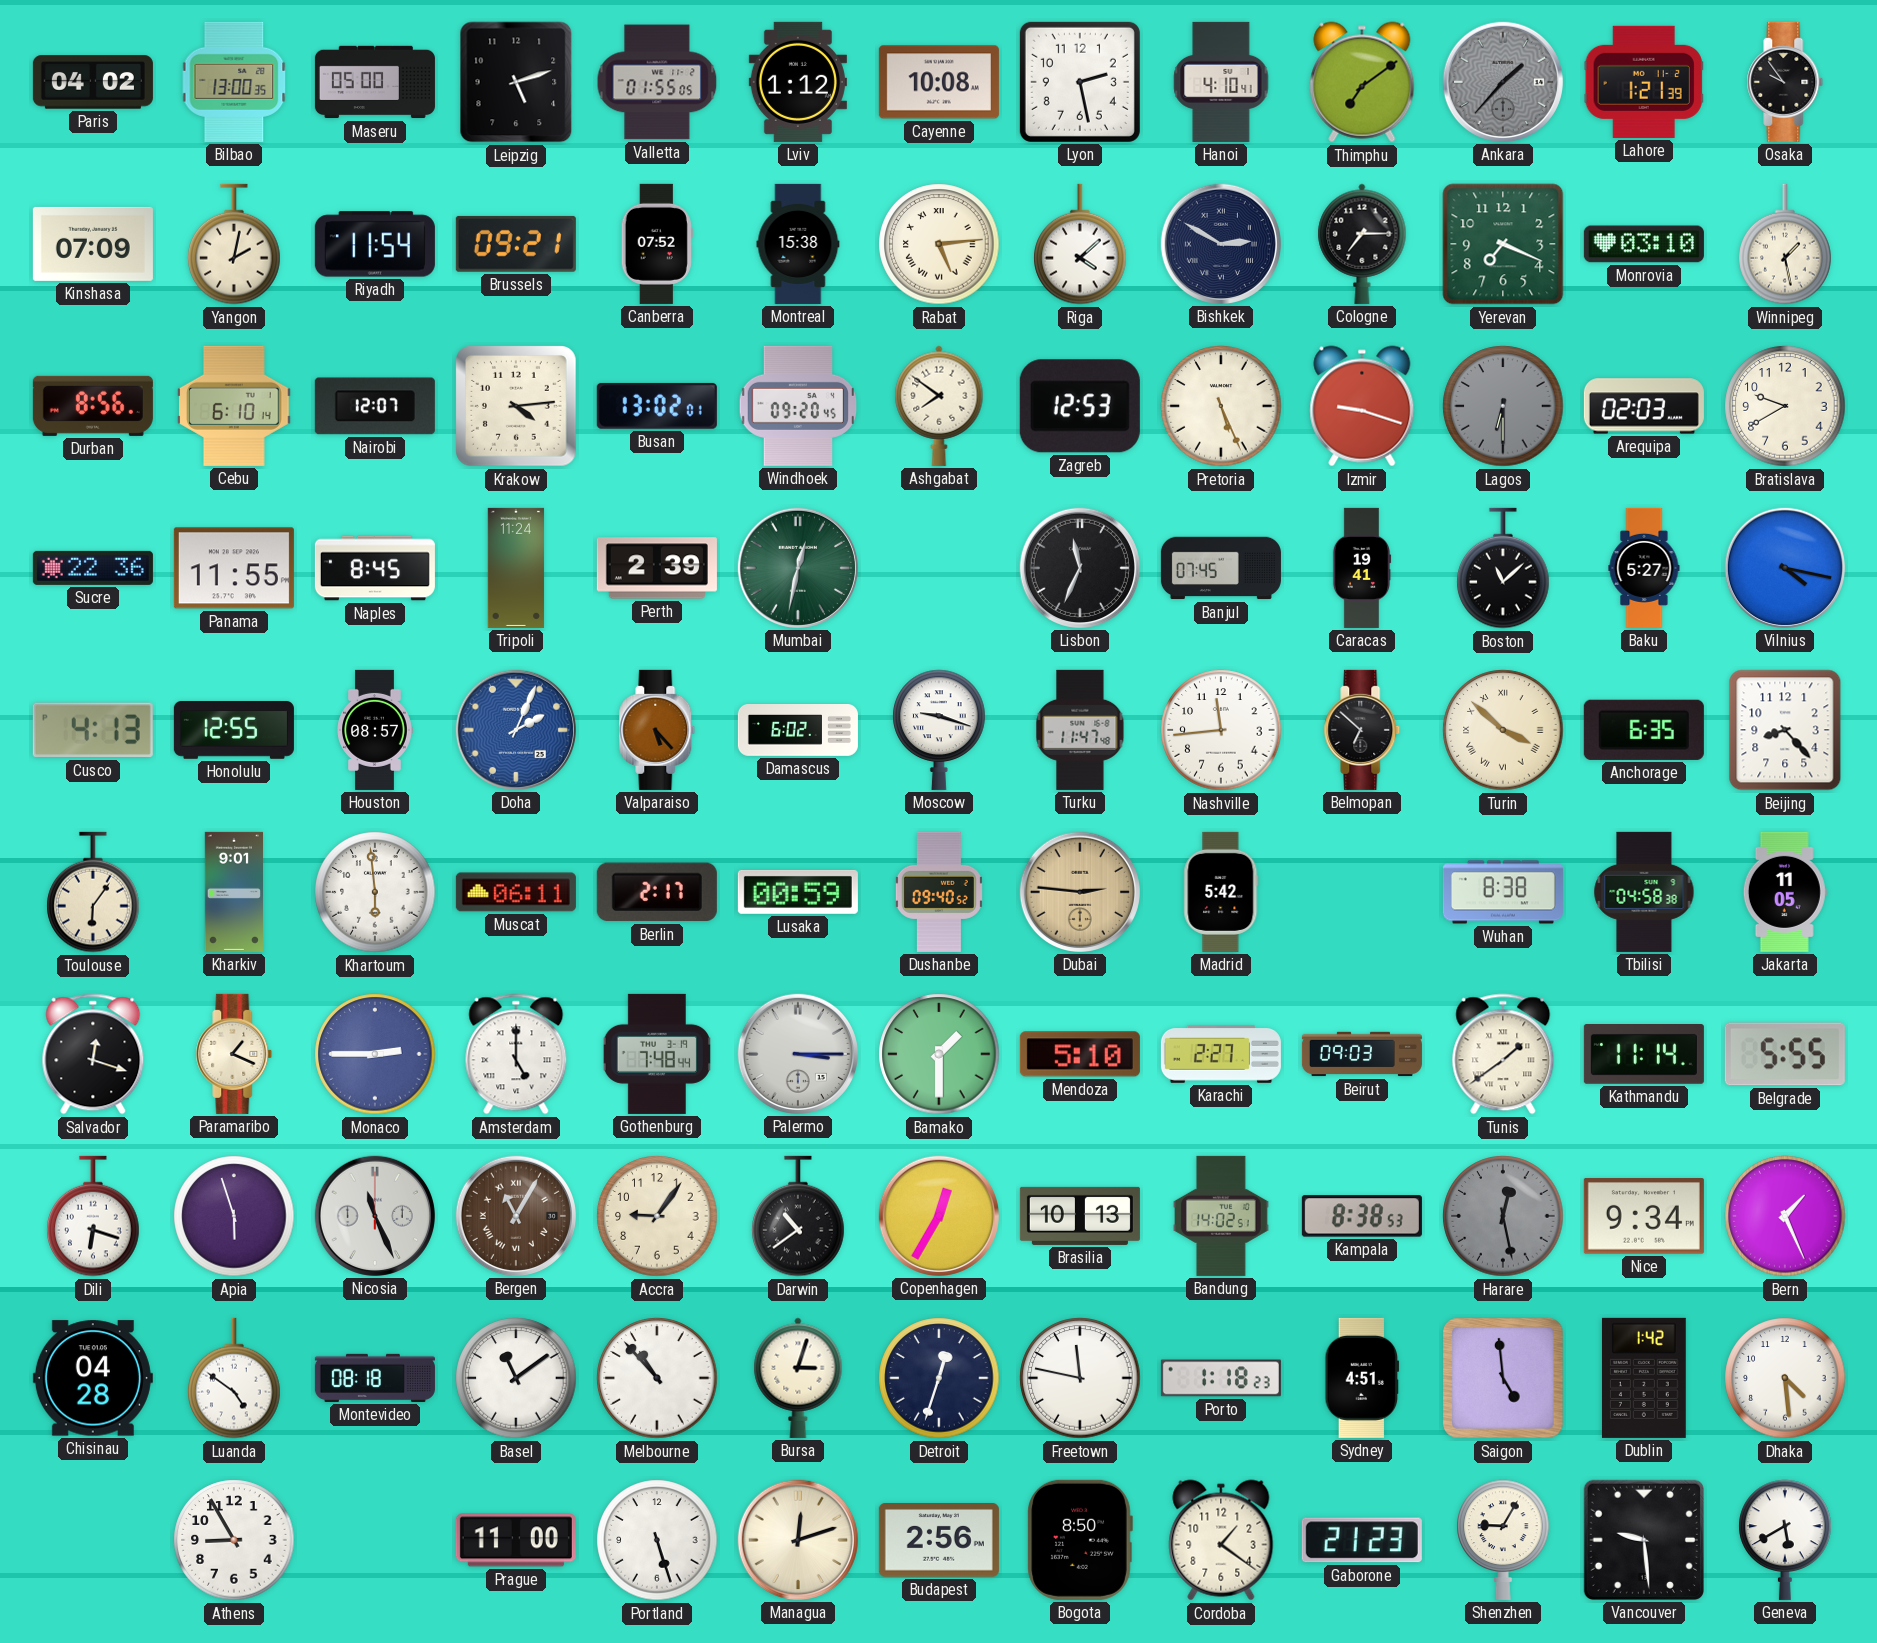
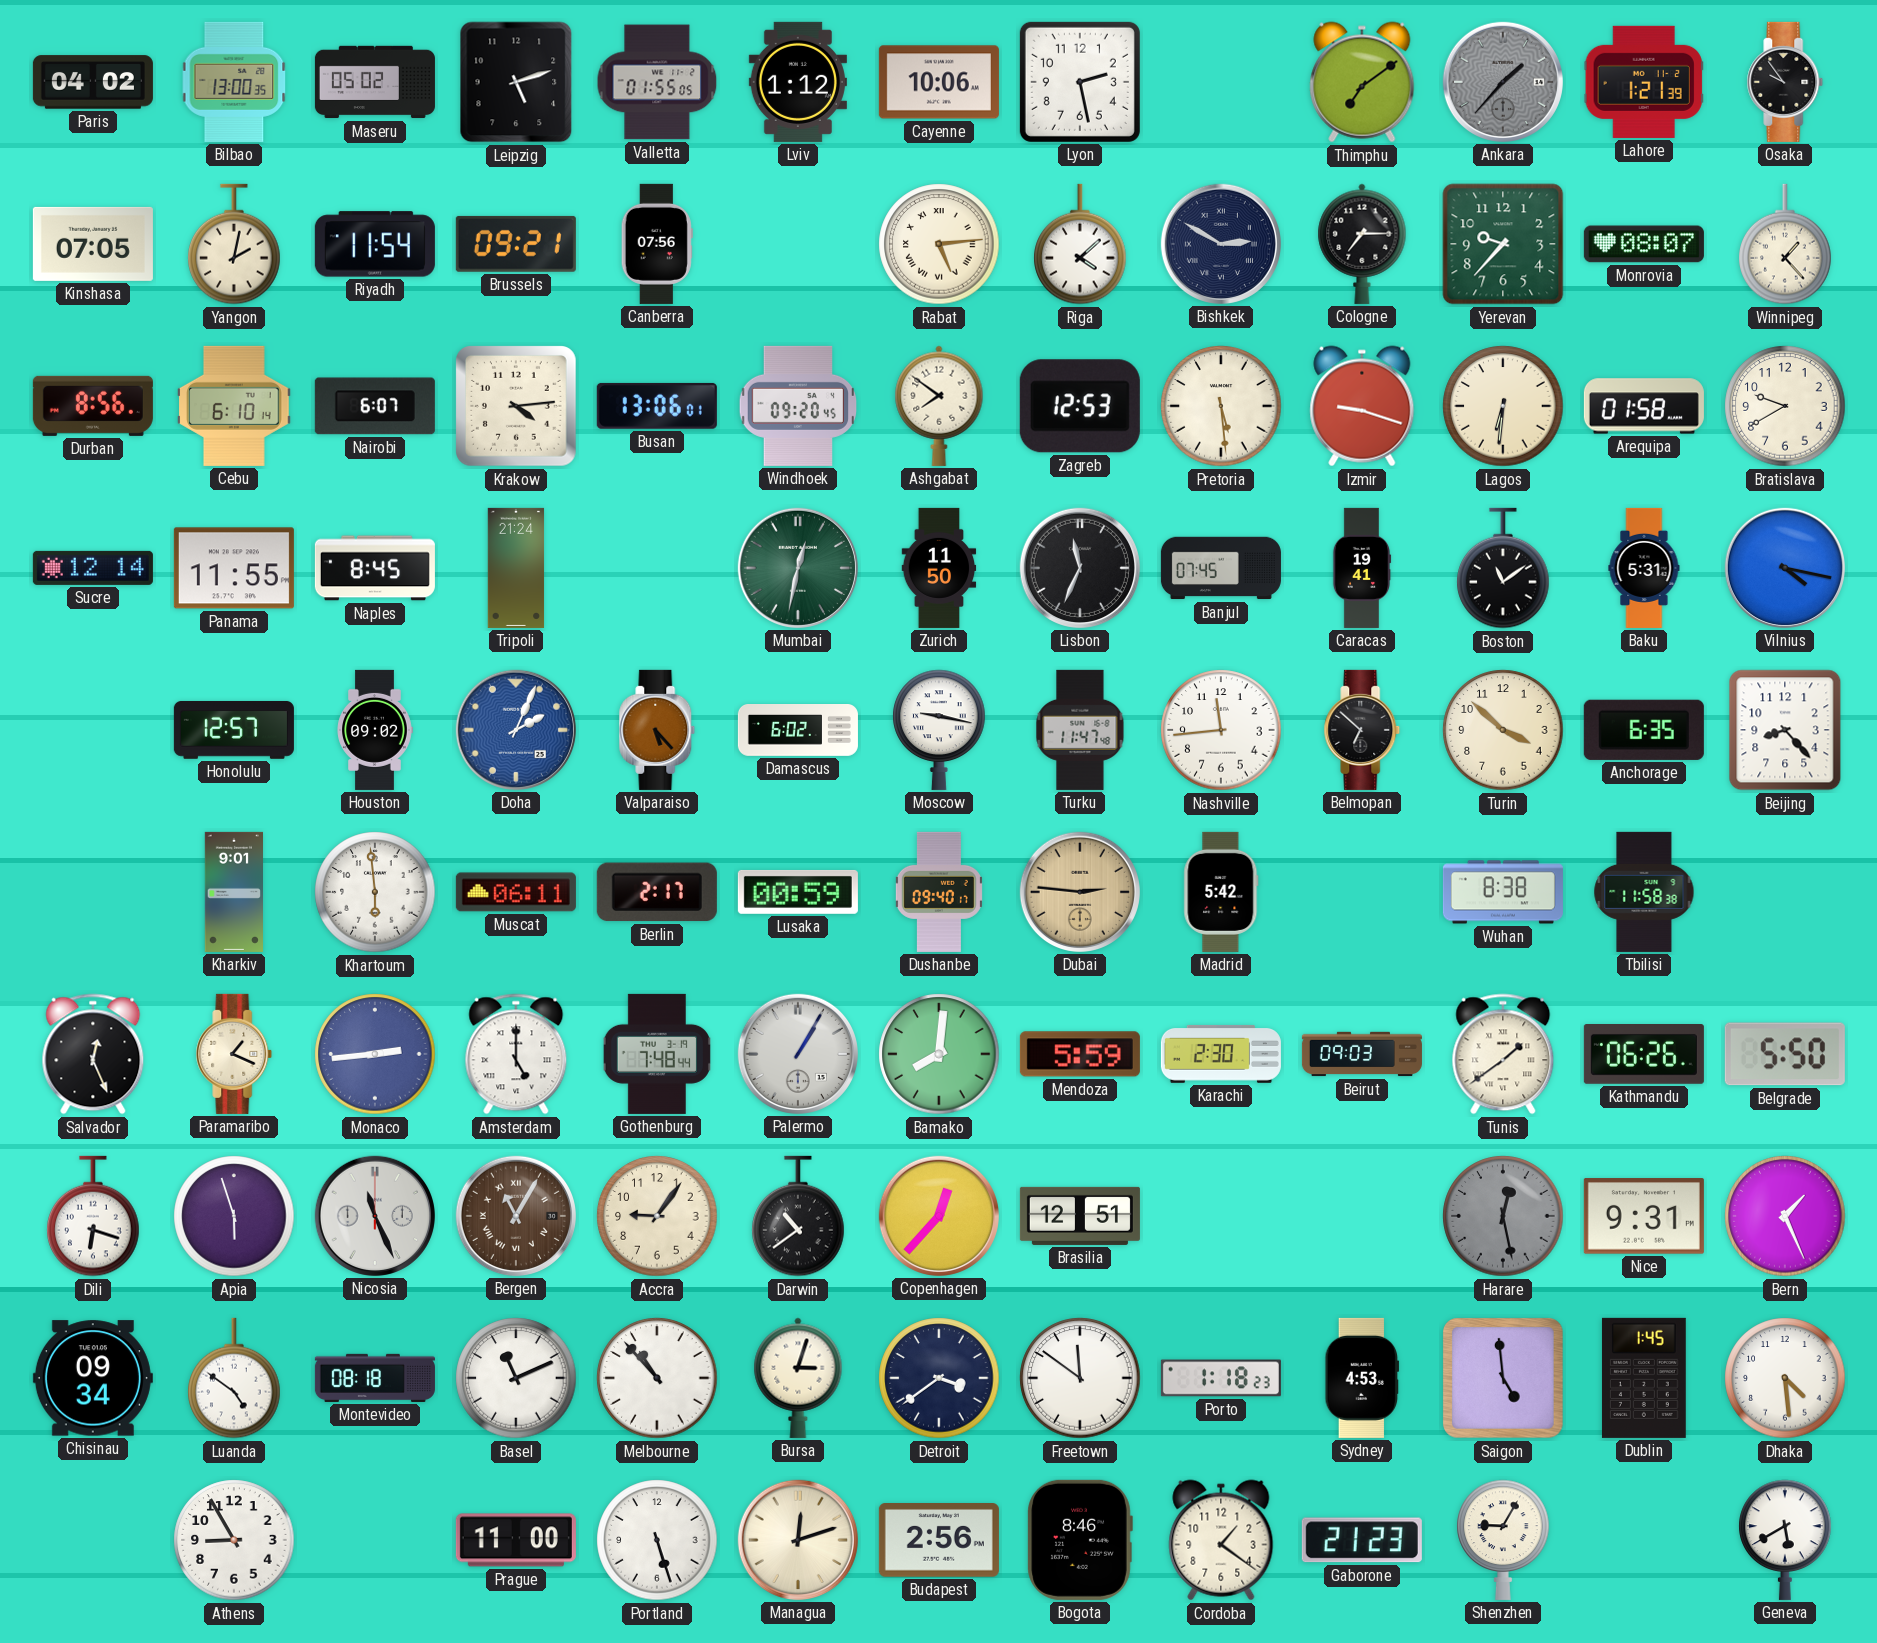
Maseru: 05:00 -> 05:02
Cayenne: 10:08 -> 10:06
Hanoi: 4:10 -> none
Kinshasa: 07:09 -> 07:05
Canberra: 07:52 -> 07:56
Montreal: 15:38 -> none
Yerevan: 7:19 -> 9:37
Monrovia: 03:10 -> 08:07
Winnipeg: 1:28 -> 1:23
Nairobi: 12:07 -> 6:07
Busan: 13:02 -> 13:06
Pretoria: 5:26 -> 5:29
Lagos: 6:30 -> 6:31
Lagos dial: grey -> cream
Arequipa: 02:03 -> 01:58
Sucre: 22:36 -> 12:14
Tripoli: 11:24 -> 21:24
Perth: 2:39 -> none
Zurich: none -> 11:50
Boston: 11:08 -> 11:09
Baku: 5:27 -> 5:31
Cusco: 4:13 -> none
Honolulu: 12:55 -> 12:57
Houston: 08:57 -> 09:02
Moscow: 9:18 -> 9:17
Turin numerals: Roman -> Arabic
Toulouse: 6:06 -> none
Dushanbe: 09:40:52 -> 09:40:17
Tbilisi: 04:58 -> 11:58
Jakarta: 11:05 -> none
Salvador: 12:18 -> 12:26
Monaco: 2:45 -> 2:44
Palermo: 3:15 -> 1:05
Bamako: 1:30 -> 8:01
Mendoza: 5:10 -> 5:59
Karachi: 2:27 -> 2:30
Kathmandu: 11:14 -> 06:26
Belgrade: 5:55 -> 5:50
Copenhagen: 12:35 -> 12:37
Brasilia: 10:13 -> 12:51
Bandung: 14:02 -> none
Kampala: 8:38 -> none
Nice: 9:34 -> 9:31
Chisinau: 04:28 -> 09:34
Basel: 11:09 -> 11:11
Detroit: 12:33 -> 3:39
Freetown: 11:47 -> 11:51
Sydney: 4:51 -> 4:53
Dublin: 1:42 -> 1:45
Bogota: 8:50 -> 8:46
Vancouver: 9:29 -> none
